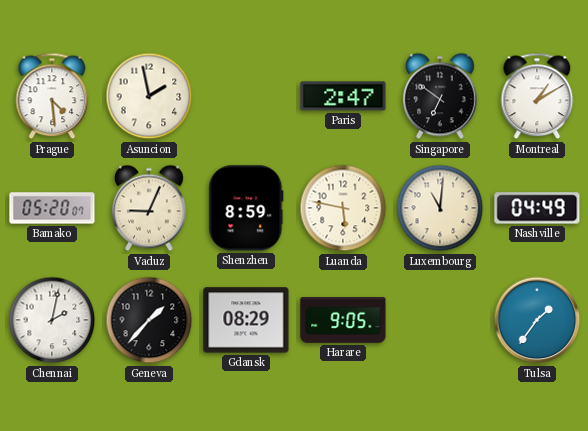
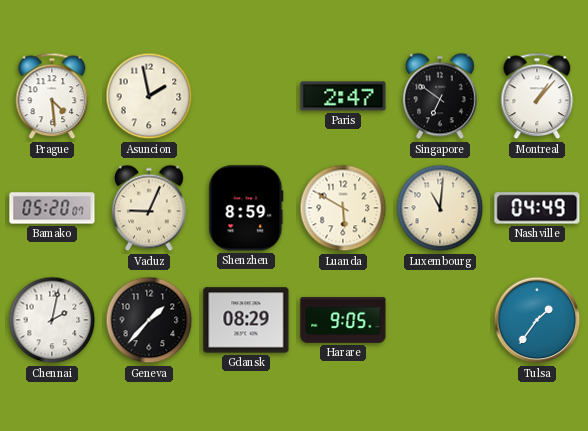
Montreal: 1:10 -> 1:07
Luanda: 5:47 -> 5:50
